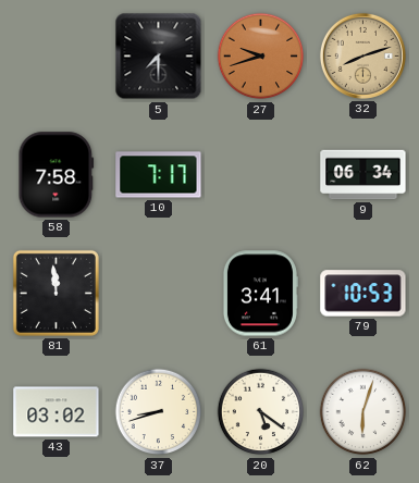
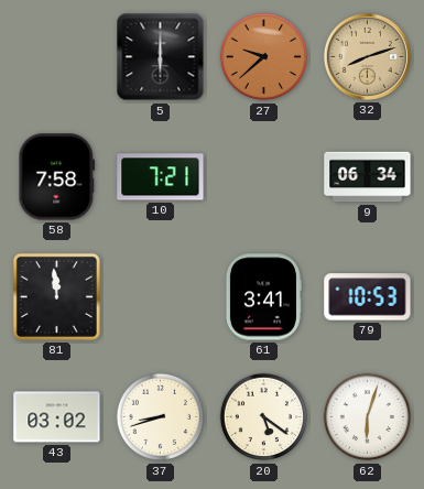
5: 7:30 -> 6:00
27: 9:42 -> 9:38
10: 7:17 -> 7:21
